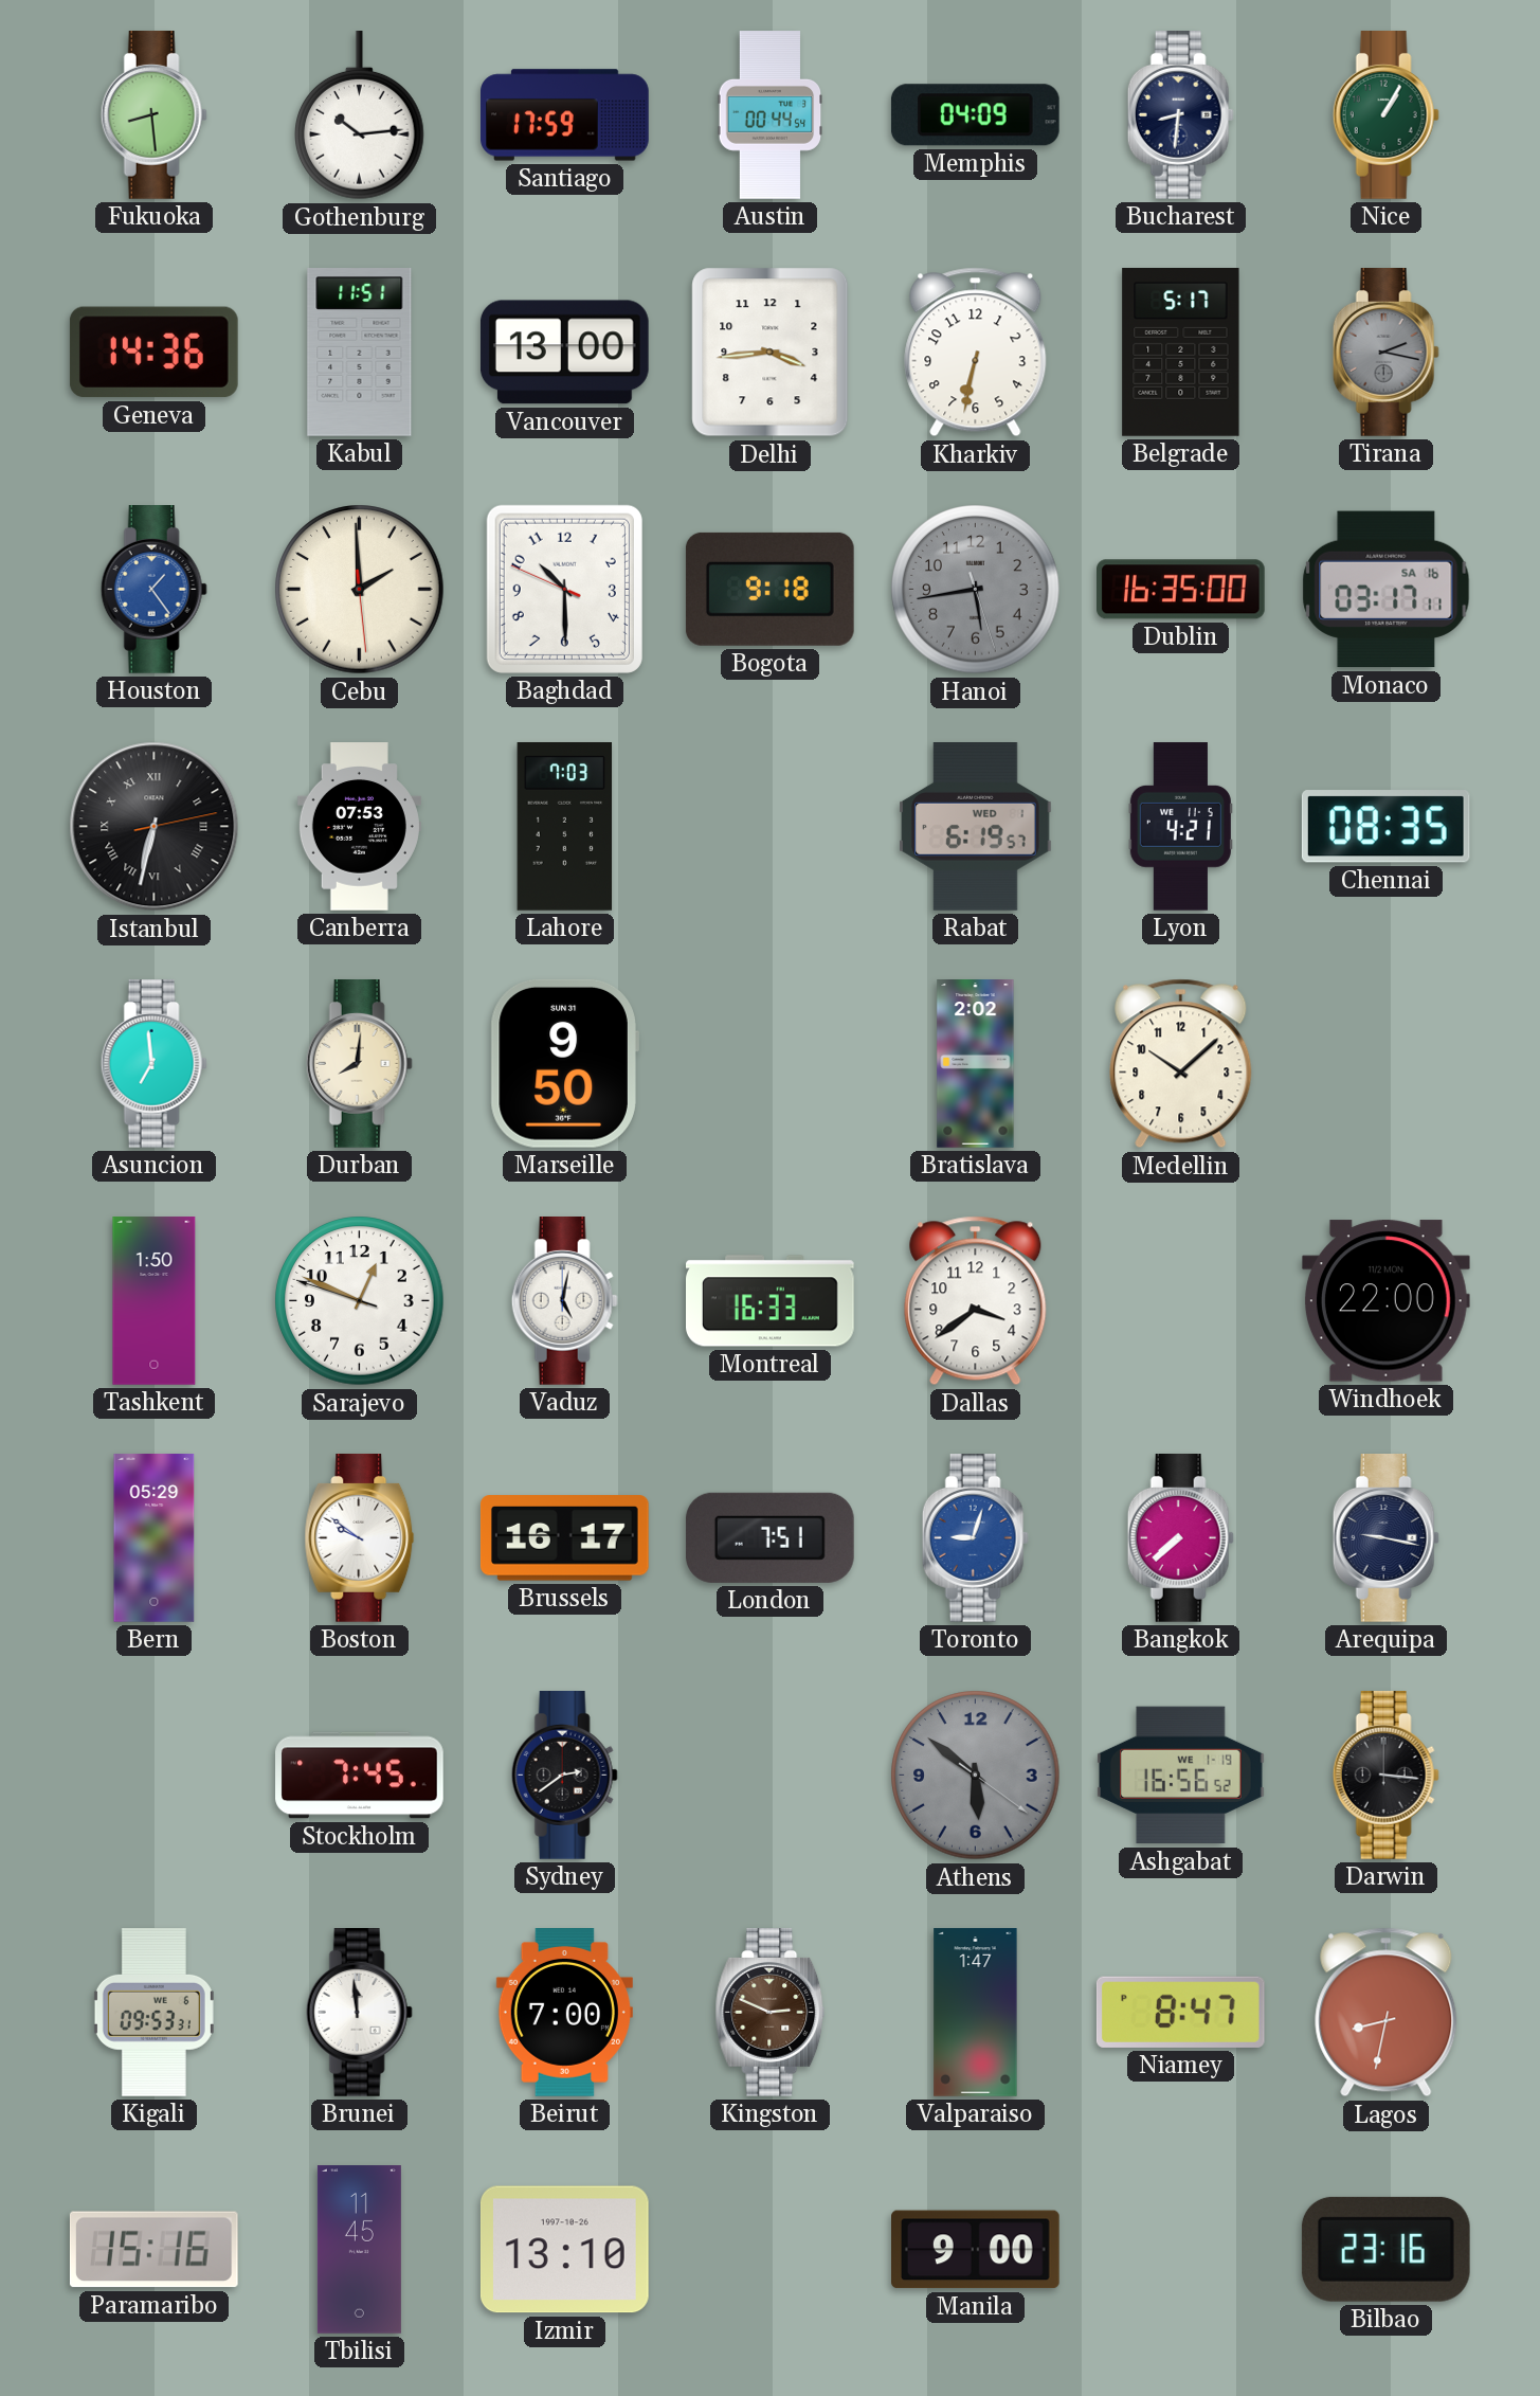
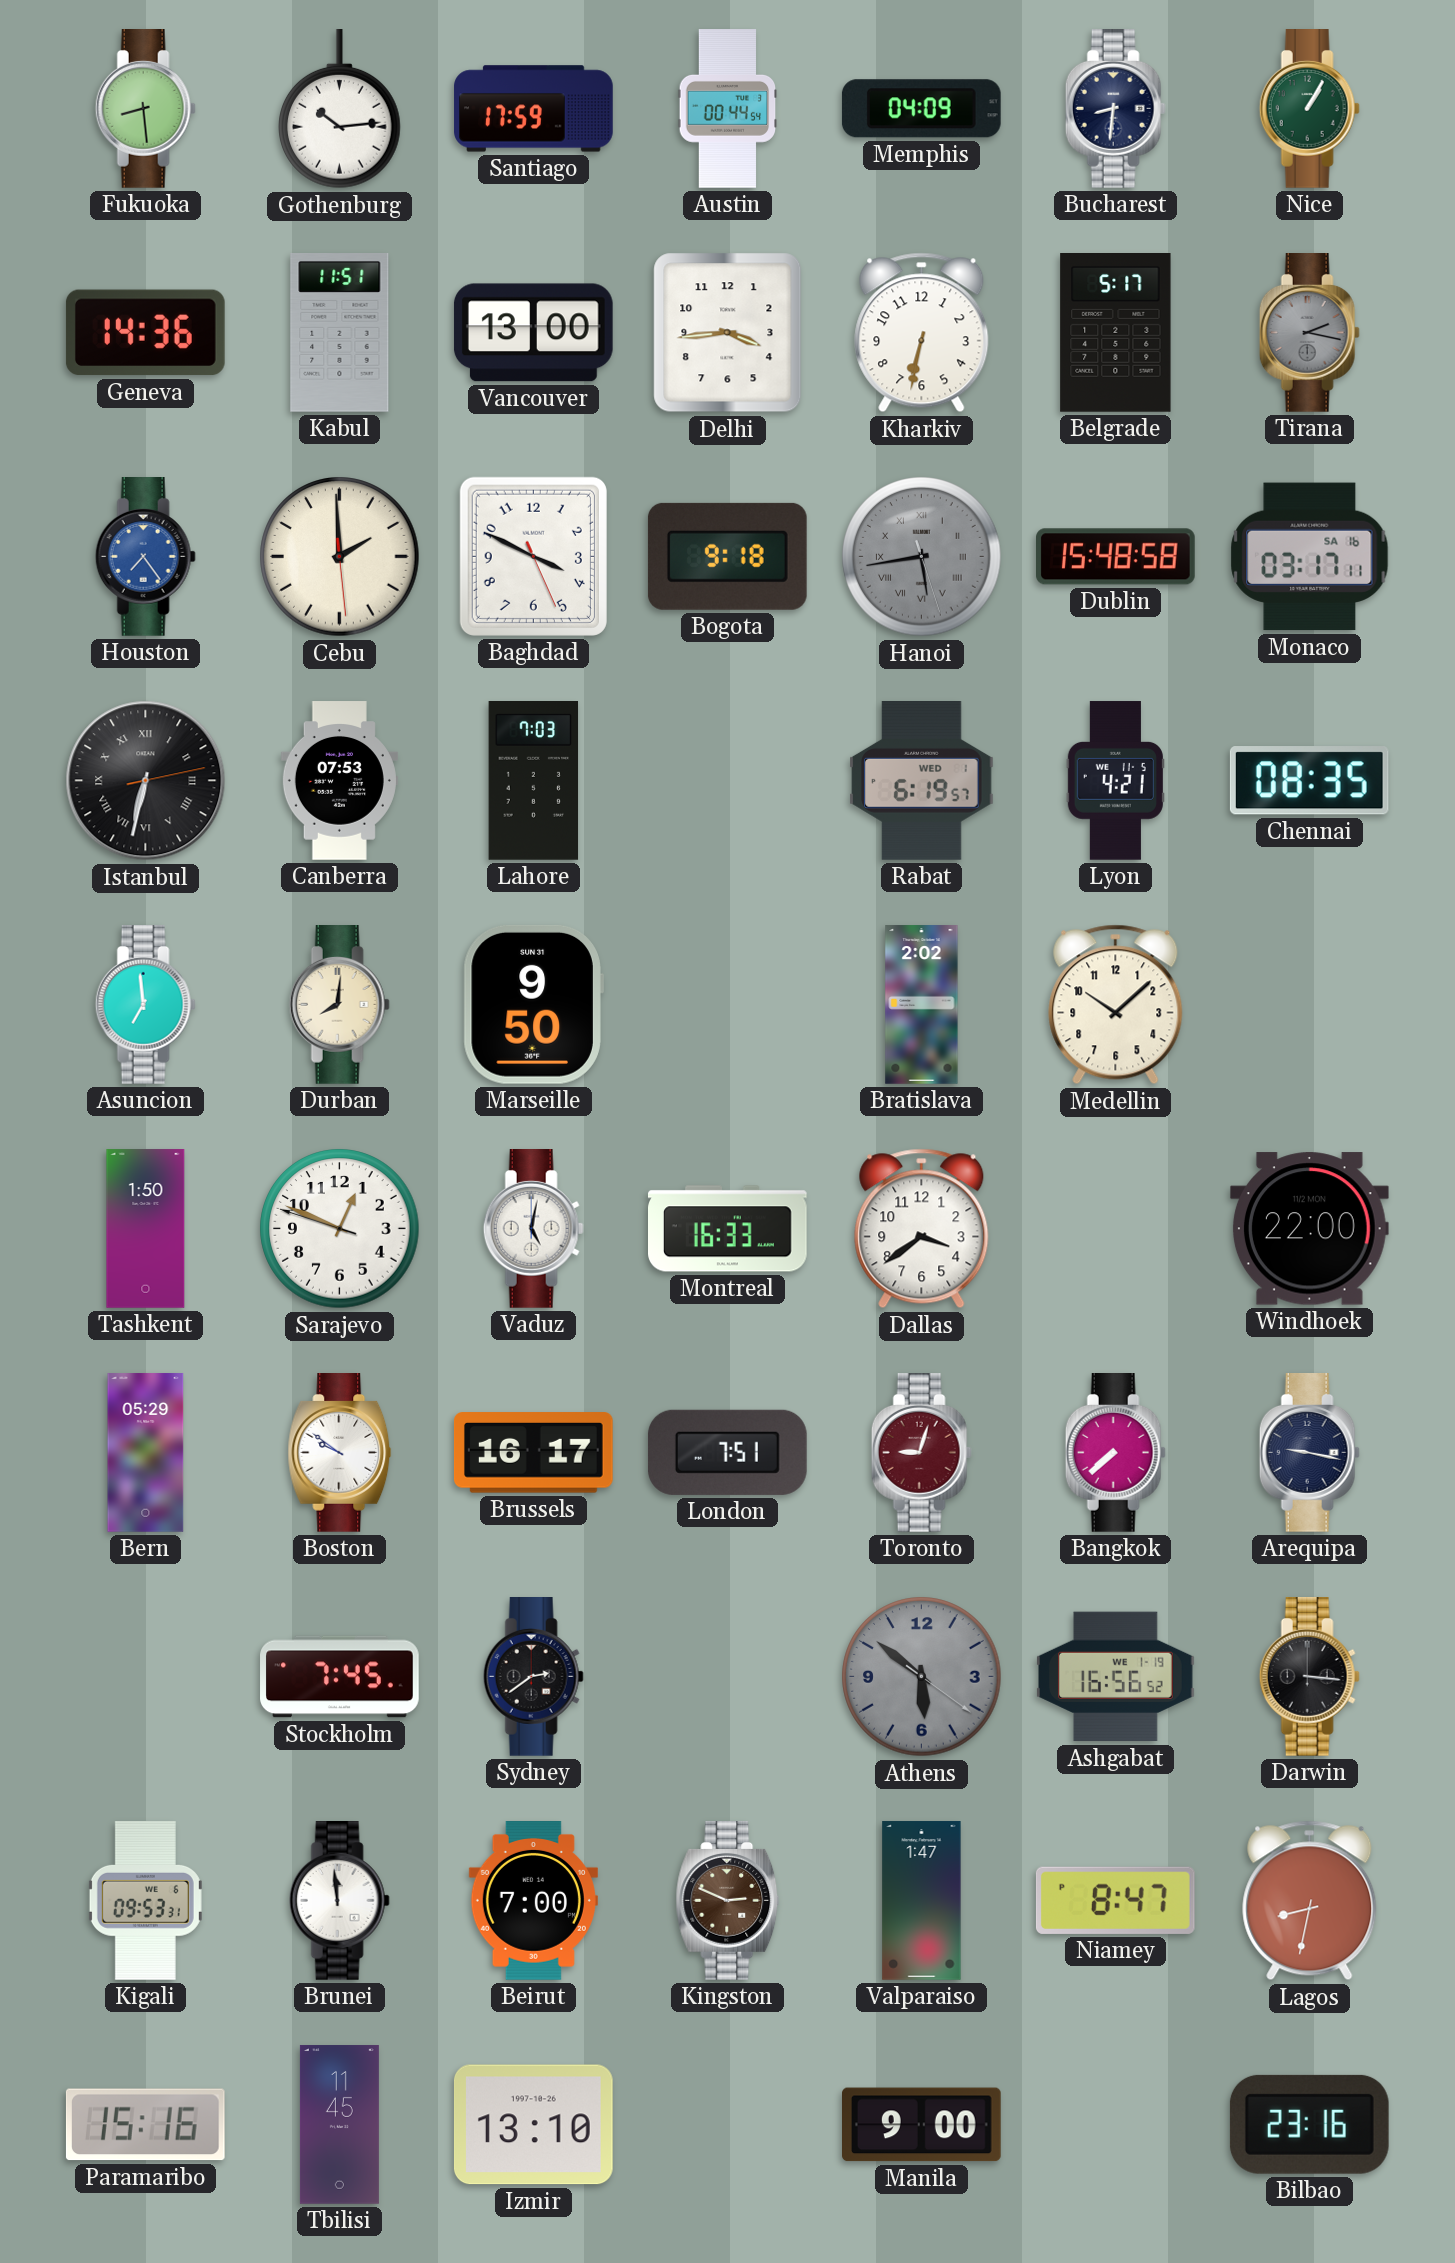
Houston: 1:24 -> 7:24
Baghdad: 10:29 -> 3:49
Hanoi numerals: Arabic -> Roman
Dublin: 16:35 -> 15:48
Toronto dial: blue -> burgundy
